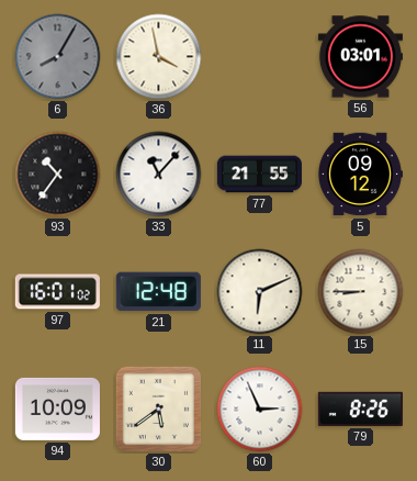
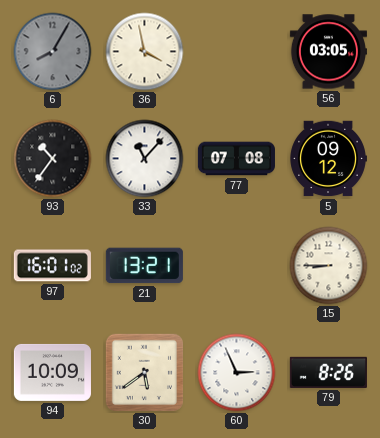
56: 03:01 -> 03:05
77: 21:55 -> 07:08
21: 12:48 -> 13:21
11: 6:11 -> none
